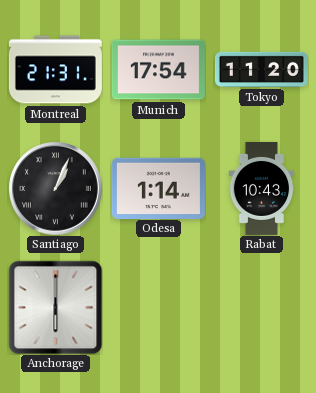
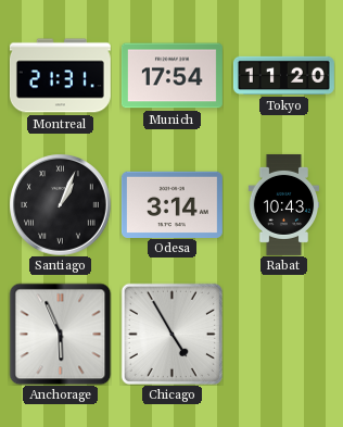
Odesa: 1:14 -> 3:14
Anchorage: 6:00 -> 5:56
Chicago: none -> 4:55
